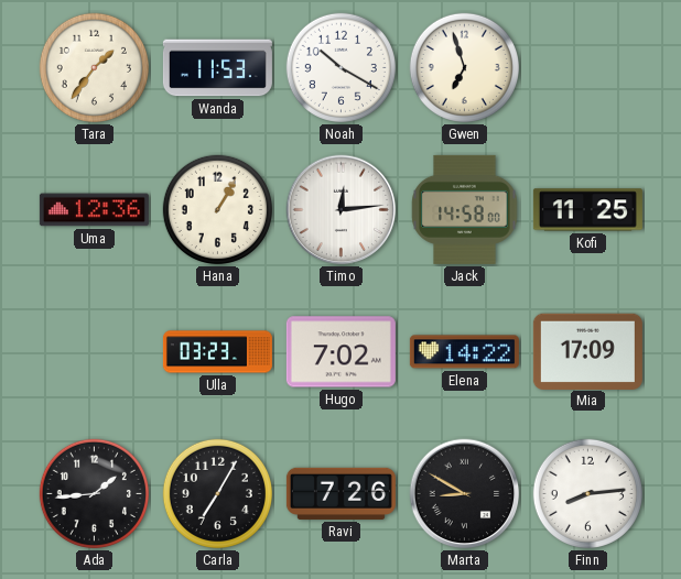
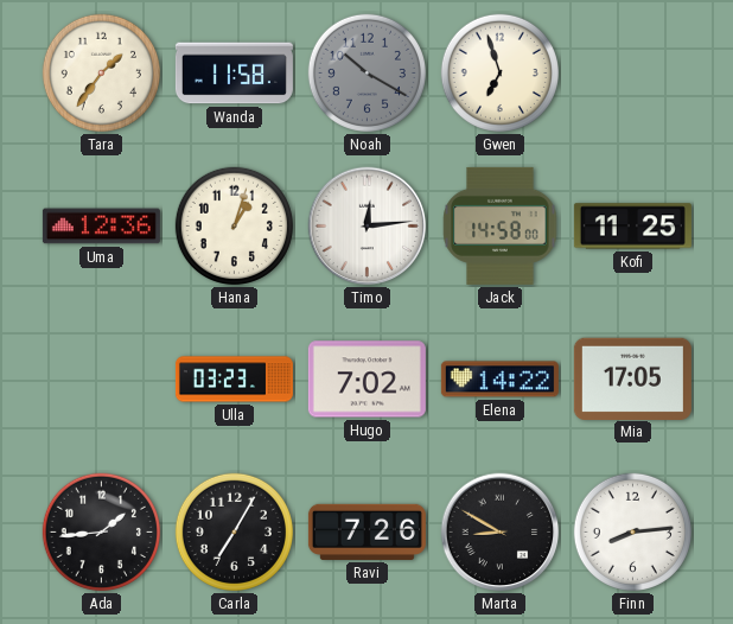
Wanda: 11:53 -> 11:58
Noah dial: white -> grey
Hana: 1:05 -> 1:03
Mia: 17:09 -> 17:05
